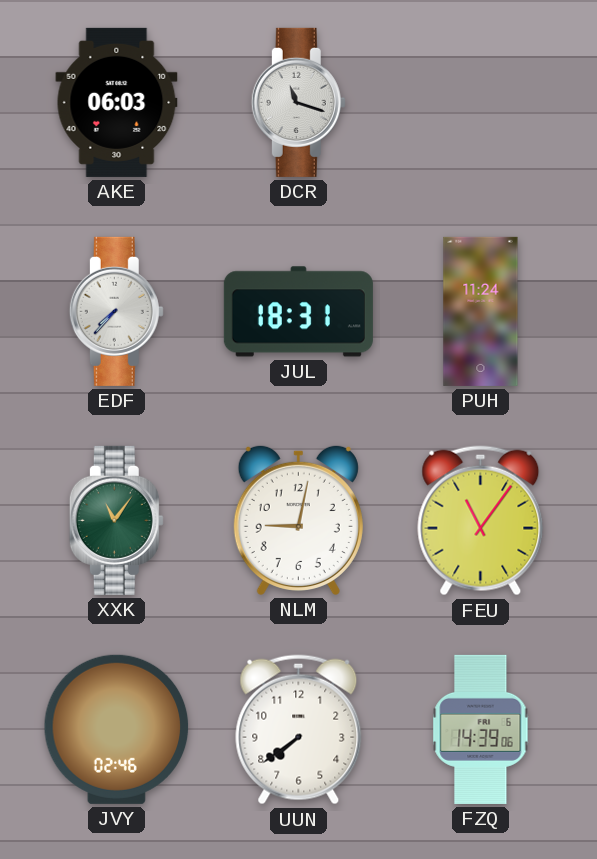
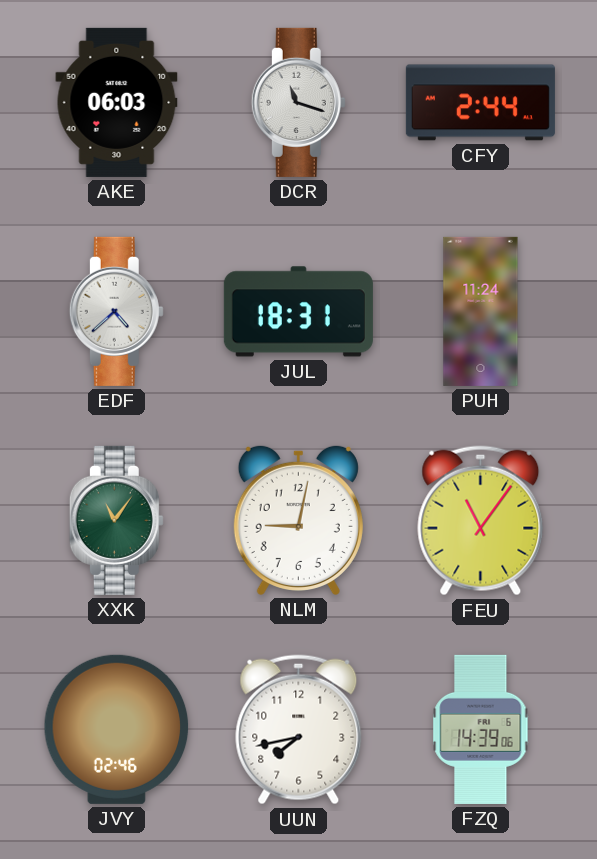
CFY: none -> 2:44
EDF: 7:37 -> 4:38
UUN: 7:39 -> 7:43
